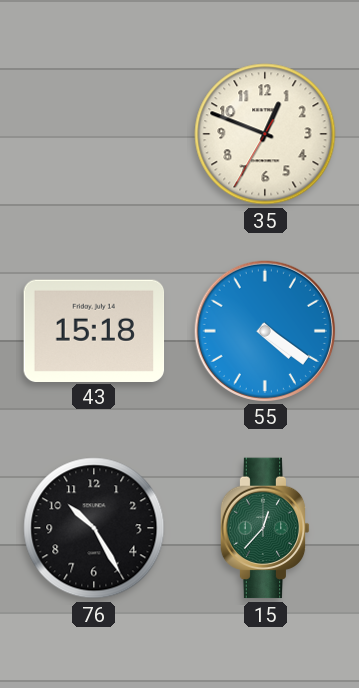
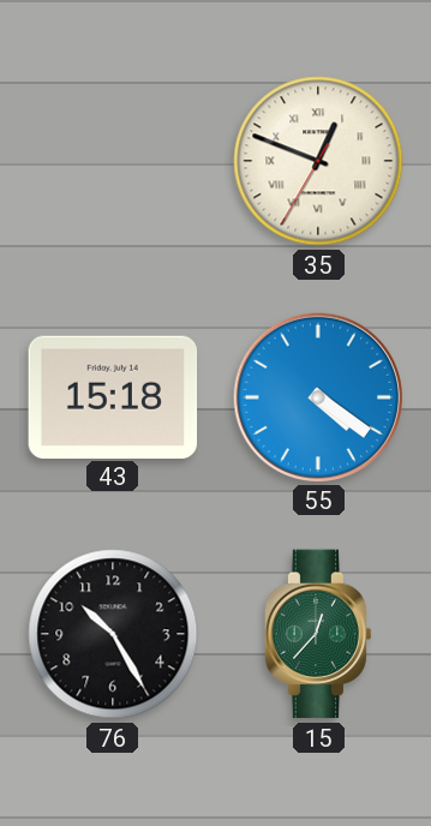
35 numerals: Arabic -> Roman
